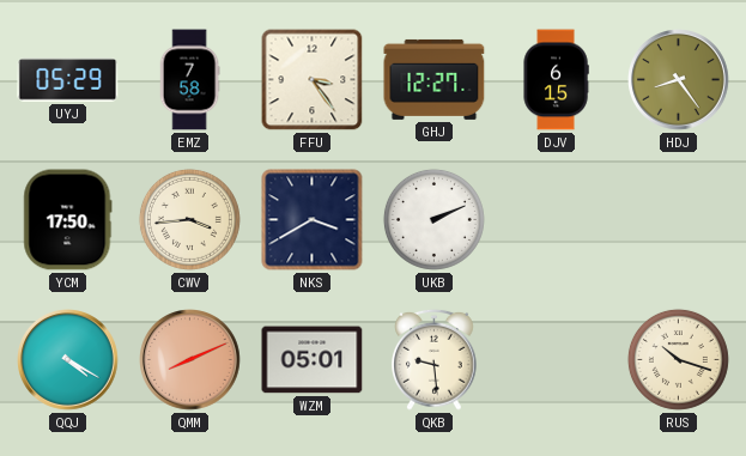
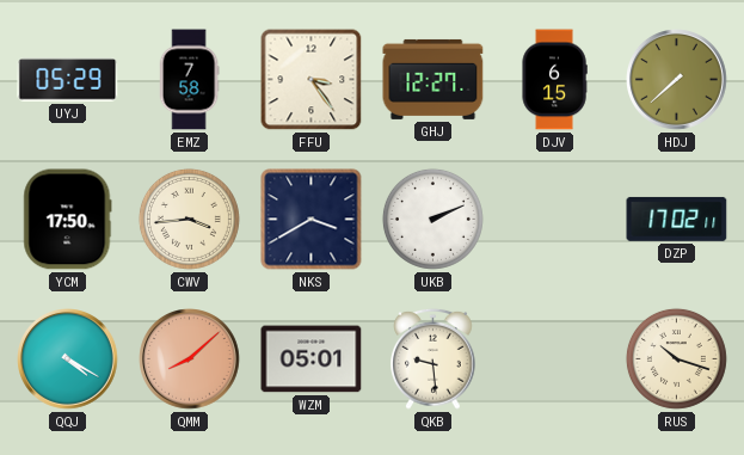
HDJ: 8:24 -> 7:38
DZP: none -> 17:02
QMM: 8:11 -> 8:08
